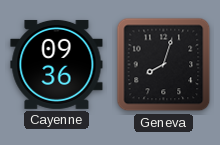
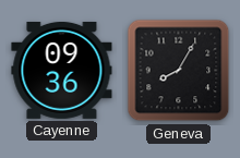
Geneva: 8:03 -> 8:05
